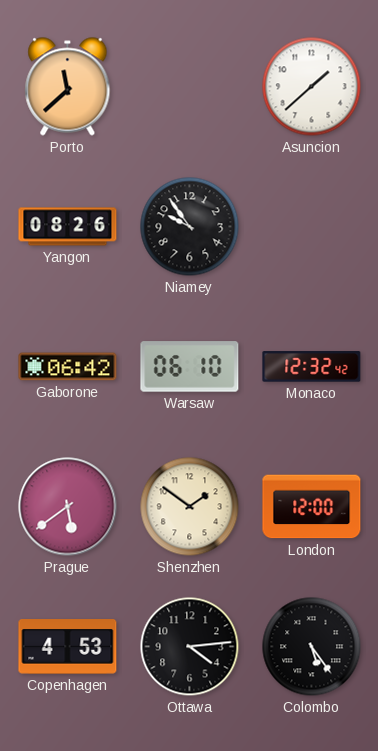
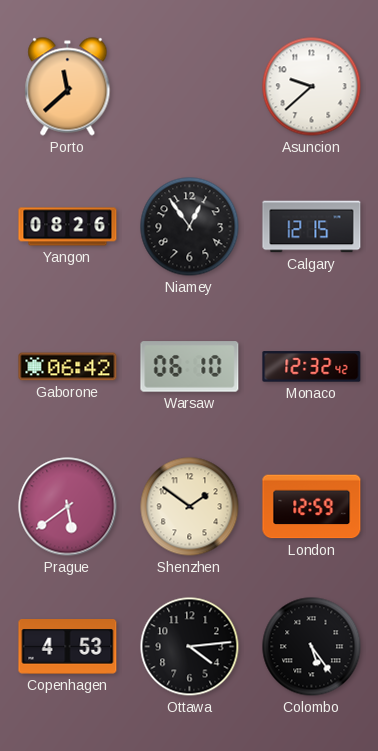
Asuncion: 1:38 -> 9:38
Niamey: 9:54 -> 12:54
Calgary: none -> 12:15
London: 12:00 -> 12:59
